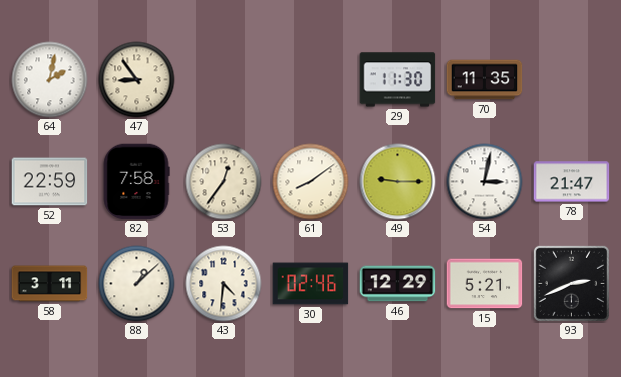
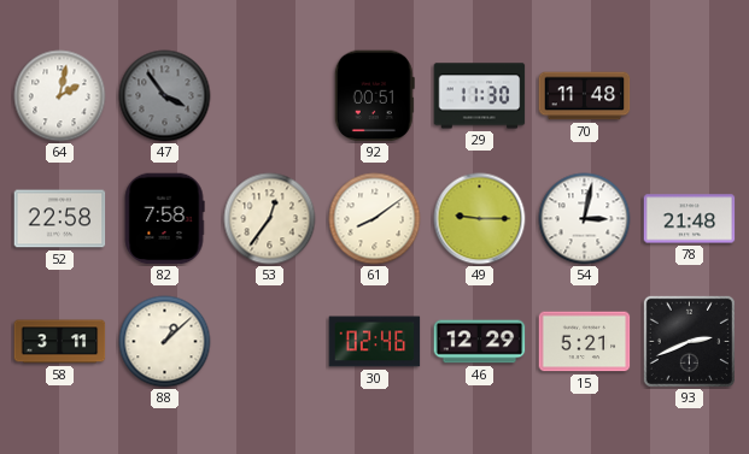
47: 8:54 -> 3:54
47 dial: cream -> grey
92: none -> 00:51
70: 11:35 -> 11:48
52: 22:59 -> 22:58
78: 21:47 -> 21:48
43: 4:31 -> none
